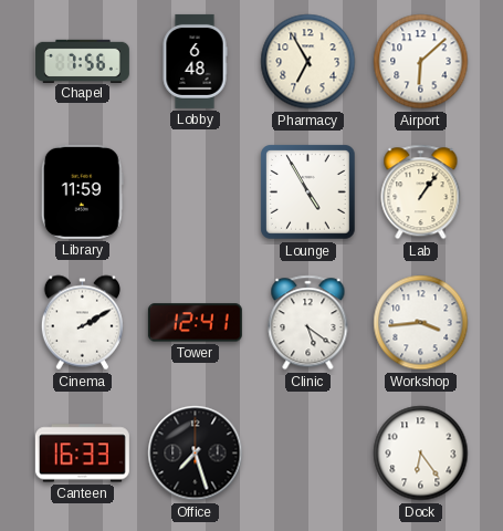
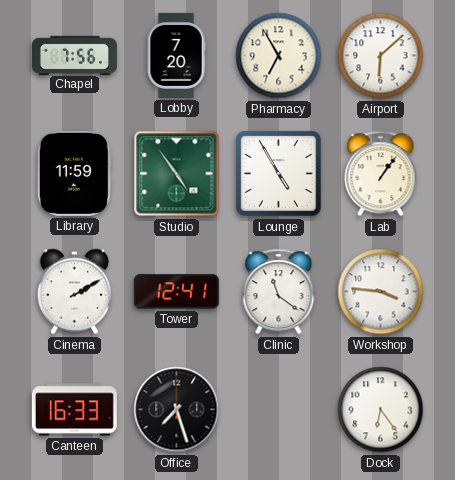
Lobby: 6:48 -> 7:20
Studio: none -> 4:54
Clinic: 5:21 -> 11:21
Workshop: 3:44 -> 3:46
